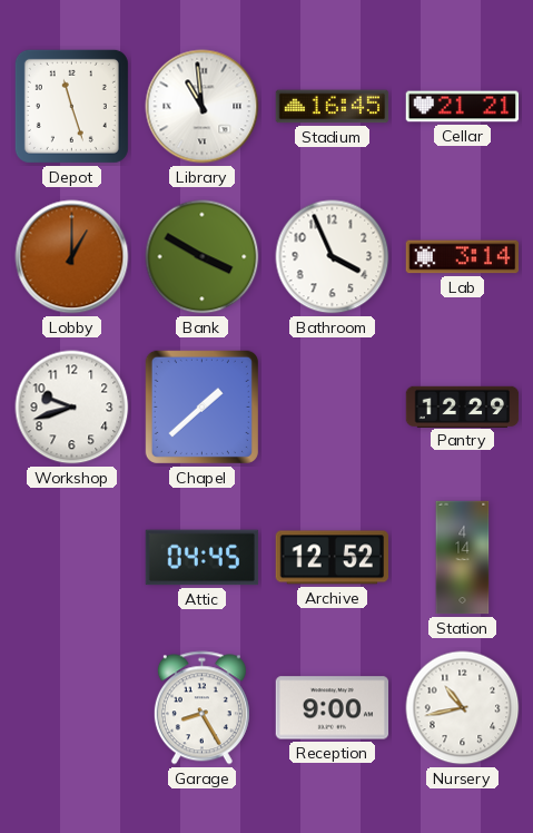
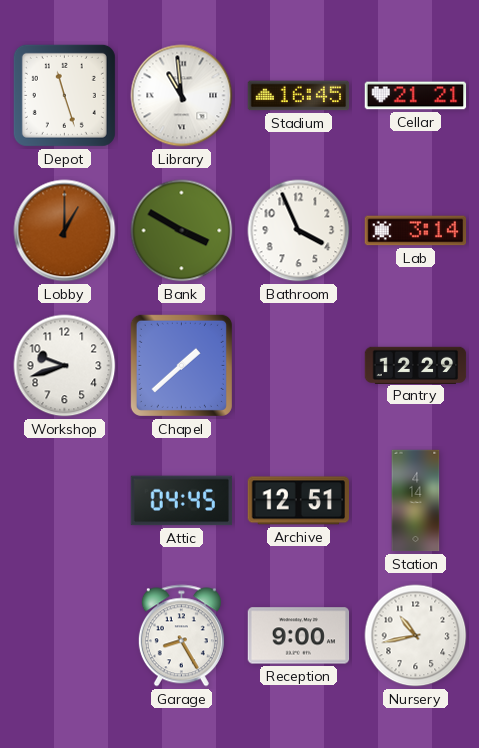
Archive: 12:52 -> 12:51
